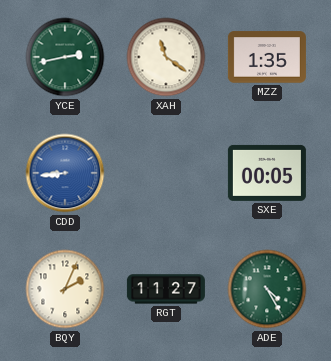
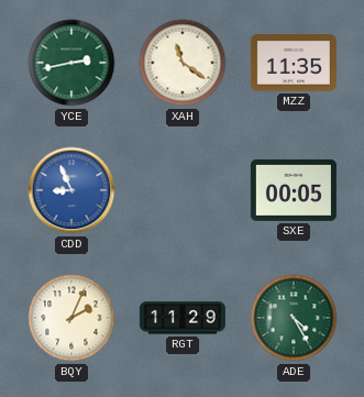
MZZ: 1:35 -> 11:35
CDD: 8:44 -> 8:56
RGT: 11:27 -> 11:29
